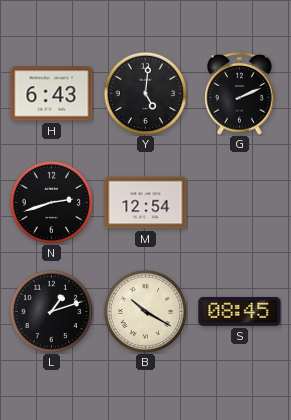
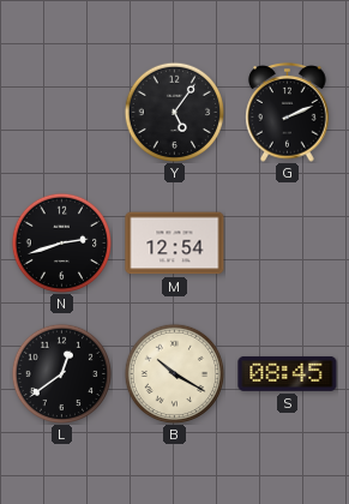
H: 6:43 -> none
Y: 5:01 -> 5:06
L: 1:12 -> 12:39
